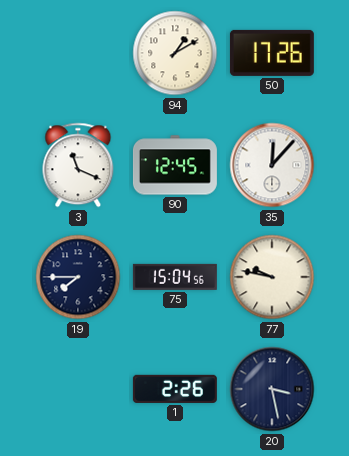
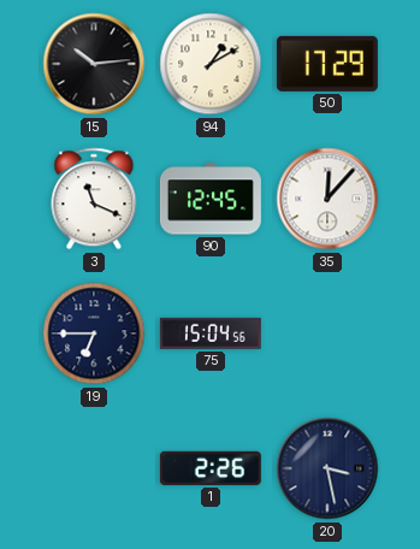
15: none -> 10:14
50: 17:26 -> 17:29
19: 7:45 -> 6:45
77: 9:47 -> none
